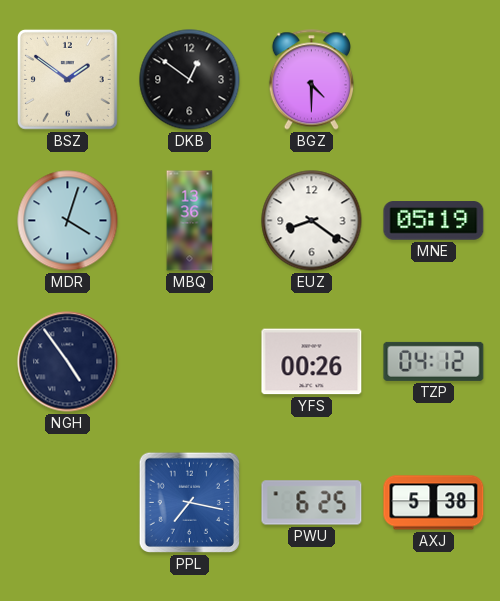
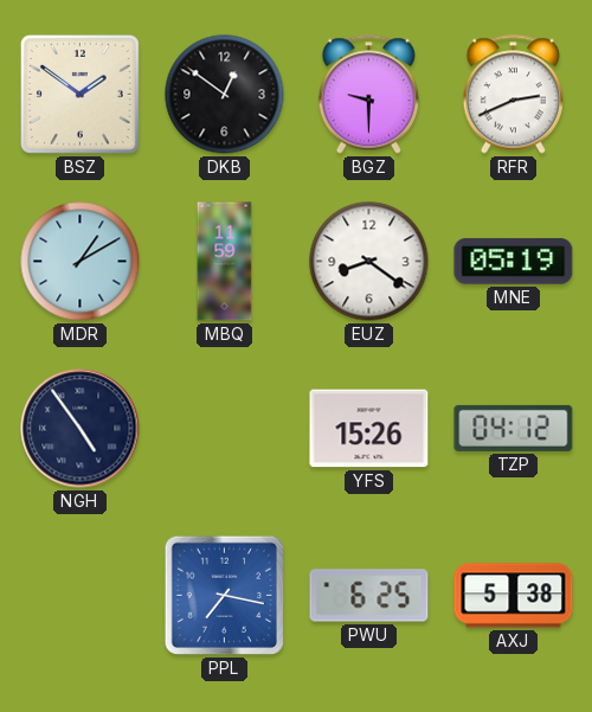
BGZ: 4:30 -> 9:30
RFR: none -> 2:41
MDR: 4:03 -> 1:10
MBQ: 13:36 -> 11:59
YFS: 00:26 -> 15:26
